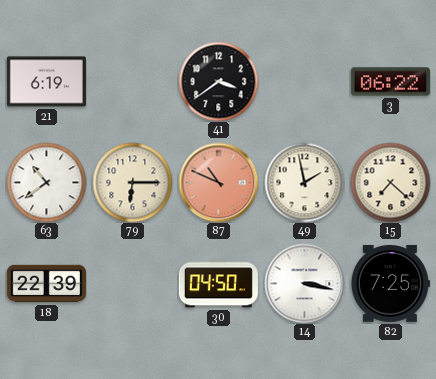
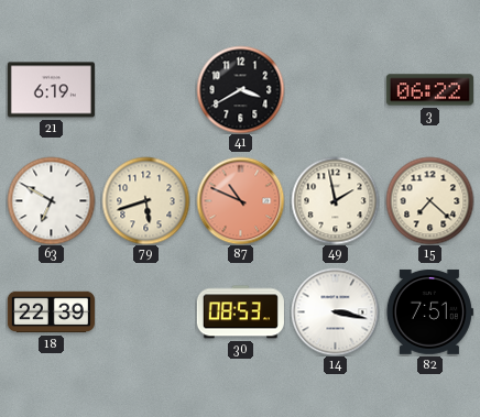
41: 3:39 -> 3:40
63: 10:39 -> 6:50
79: 6:15 -> 5:42
30: 04:50 -> 08:53
82: 7:25 -> 7:51
